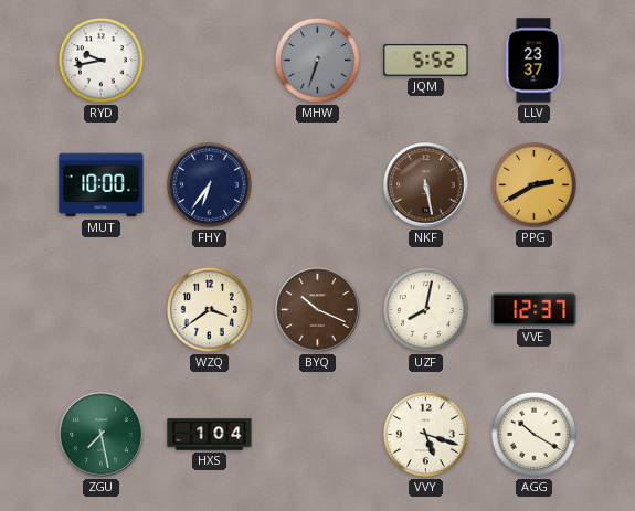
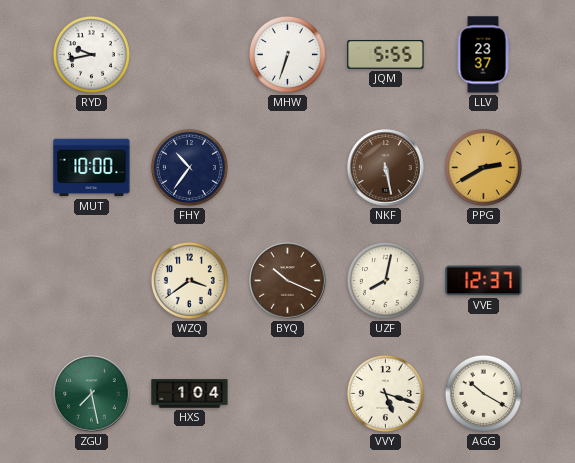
MHW dial: grey -> white
JQM: 5:52 -> 5:55
FHY: 6:36 -> 10:36
